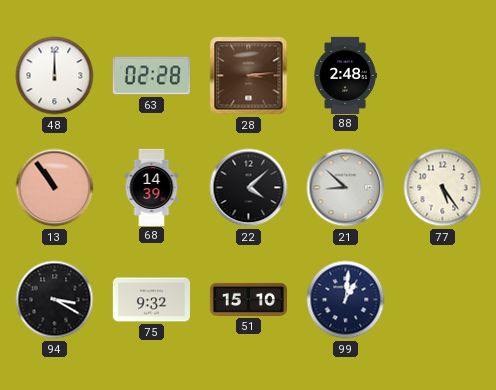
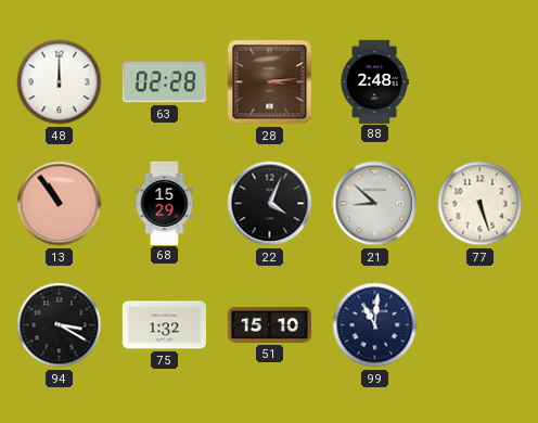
68: 14:39 -> 15:29
22: 4:08 -> 4:04
77: 5:24 -> 5:27
75: 9:32 -> 1:32
99: 1:01 -> 11:01
